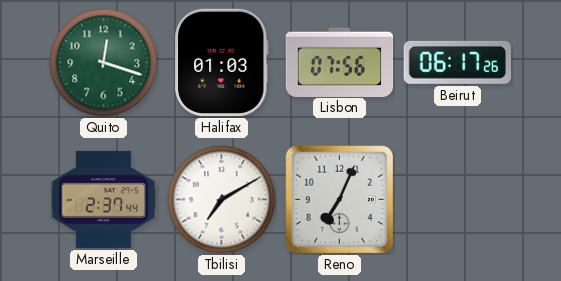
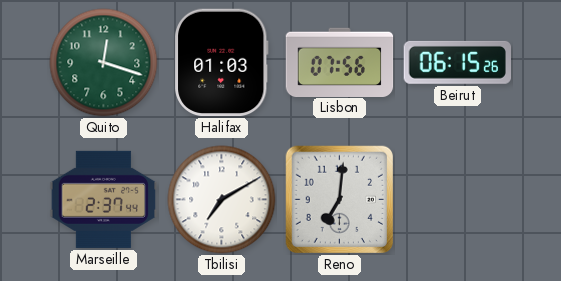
Beirut: 06:17 -> 06:15
Reno: 7:04 -> 7:01
